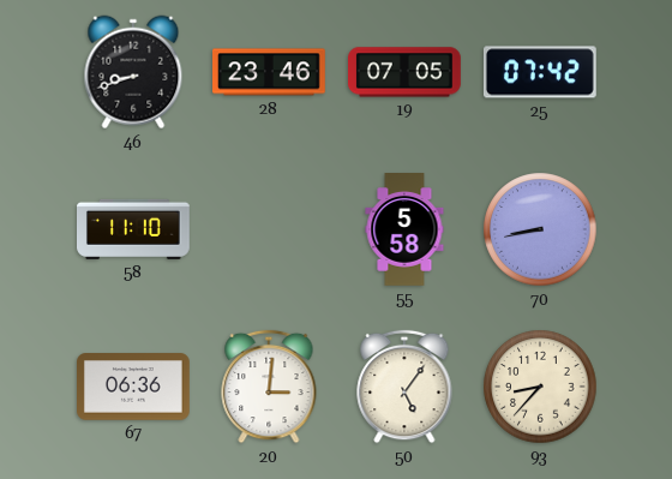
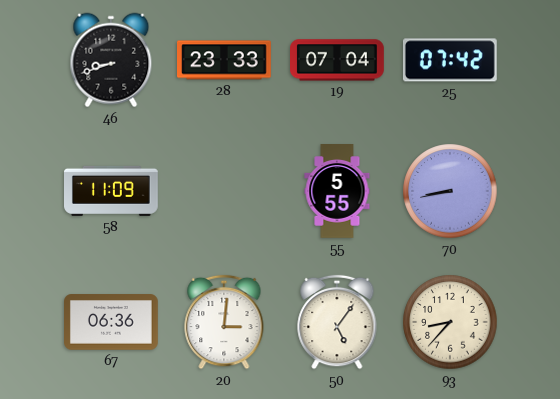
28: 23:46 -> 23:33
19: 07:05 -> 07:04
58: 11:10 -> 11:09
55: 5:58 -> 5:55
